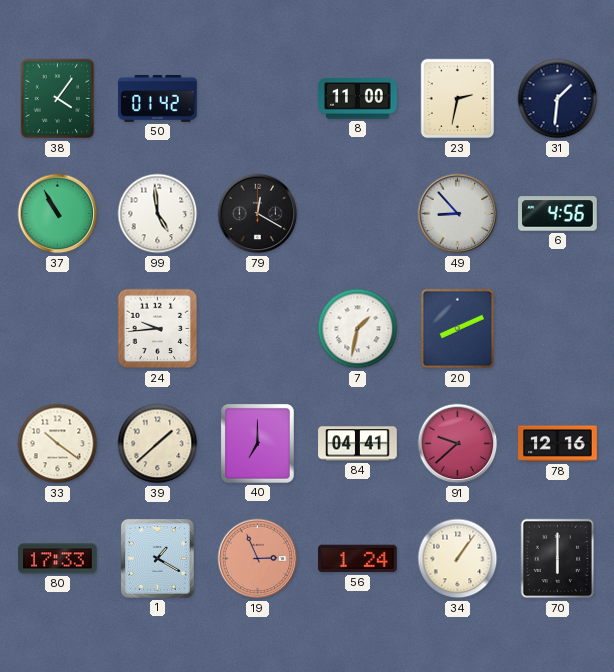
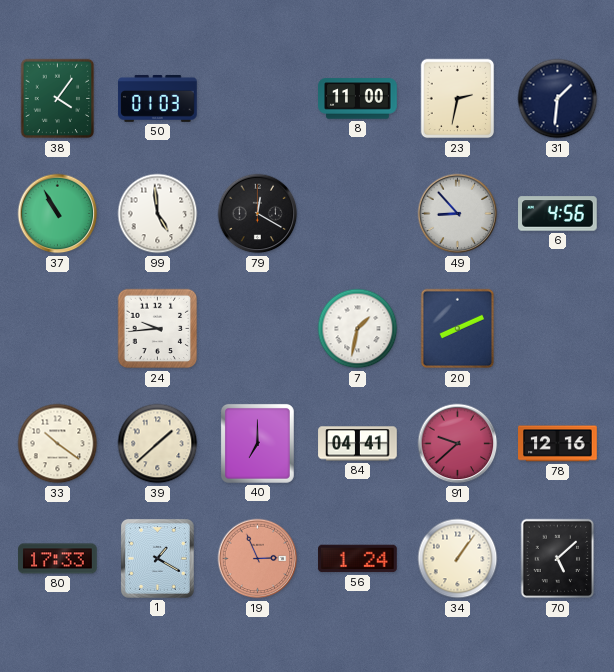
50: 01:42 -> 01:03
70: 6:00 -> 5:08
